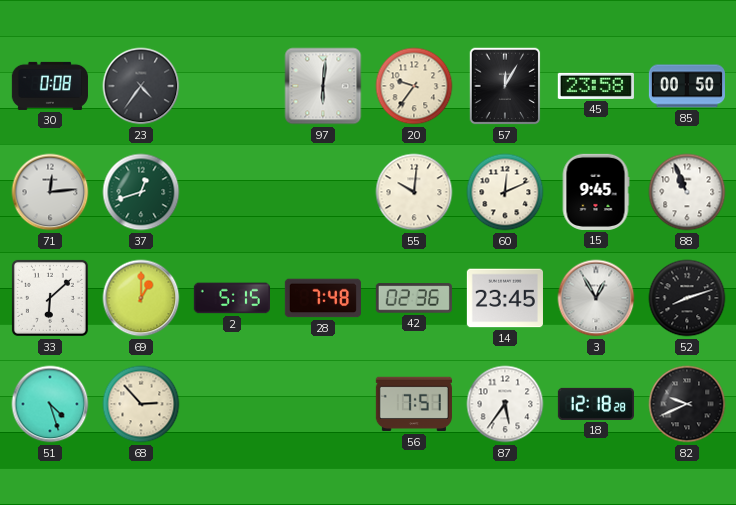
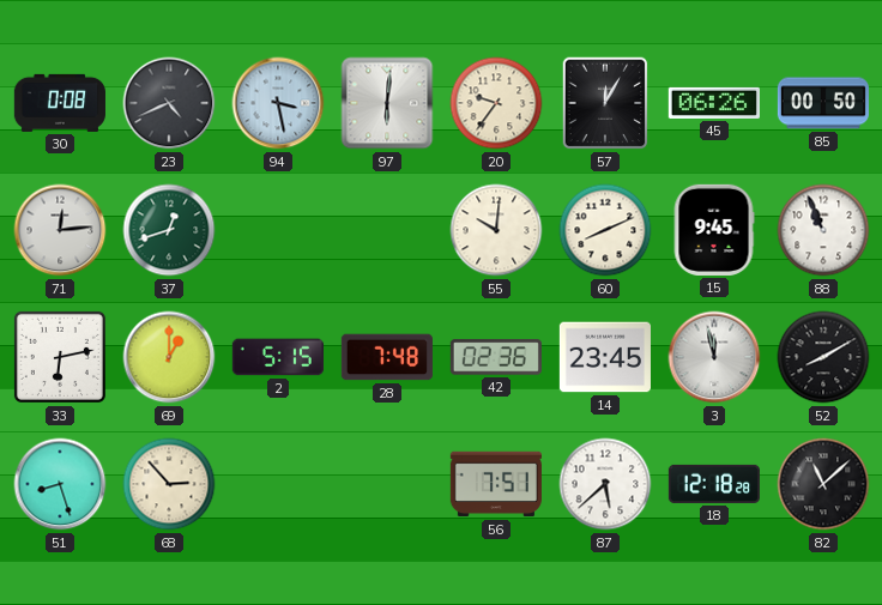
23: 4:36 -> 4:41
94: none -> 3:28
45: 23:58 -> 06:26
60: 12:11 -> 8:11
33: 6:08 -> 6:13
3: 12:55 -> 11:58
52: 8:12 -> 8:10
51: 4:27 -> 8:27
87: 5:36 -> 5:38
82: 9:41 -> 11:08
